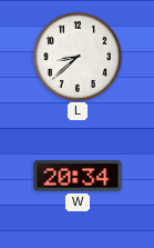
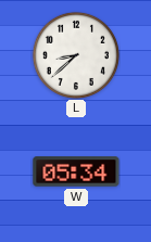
W: 20:34 -> 05:34
